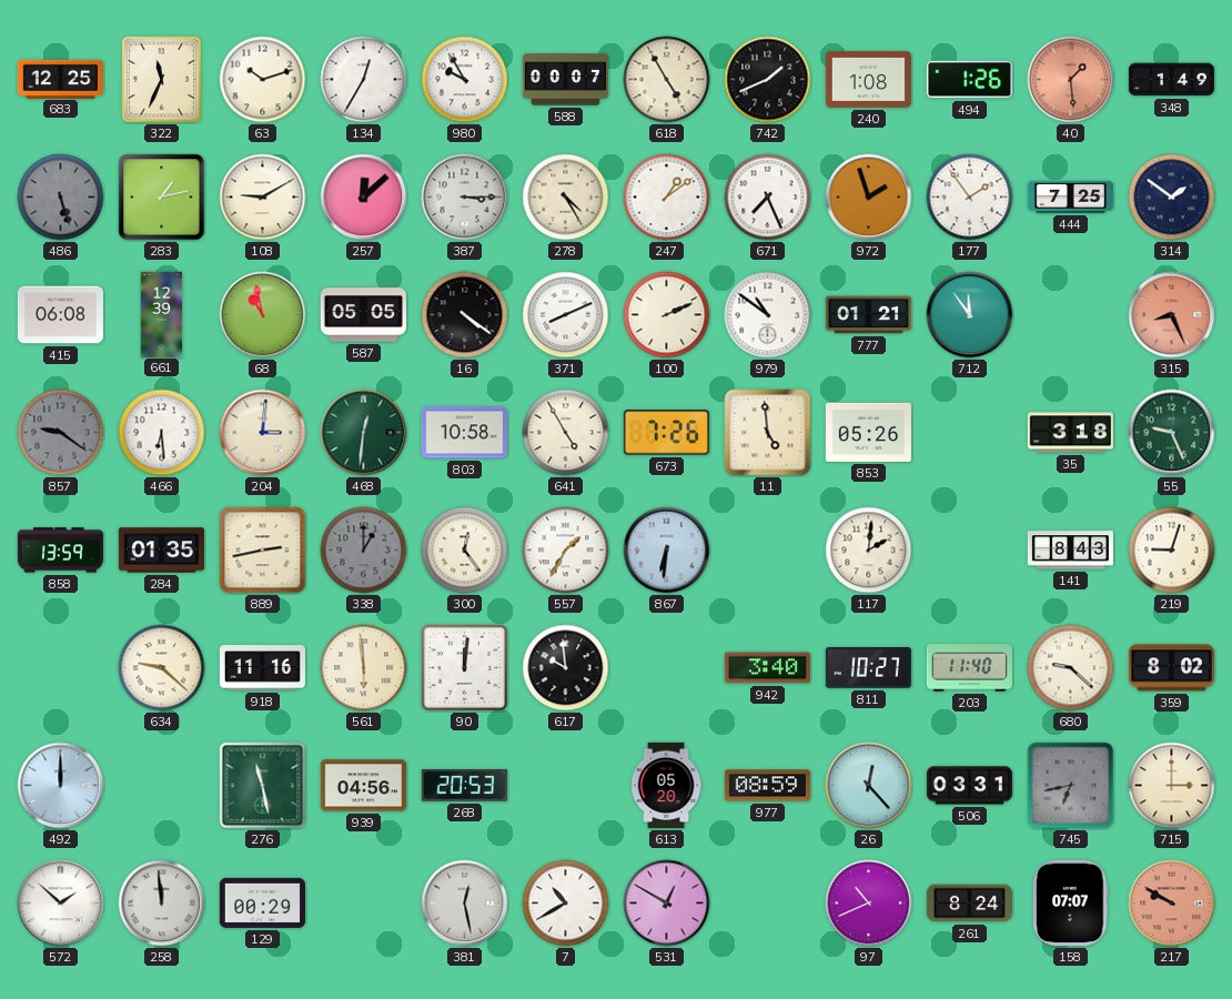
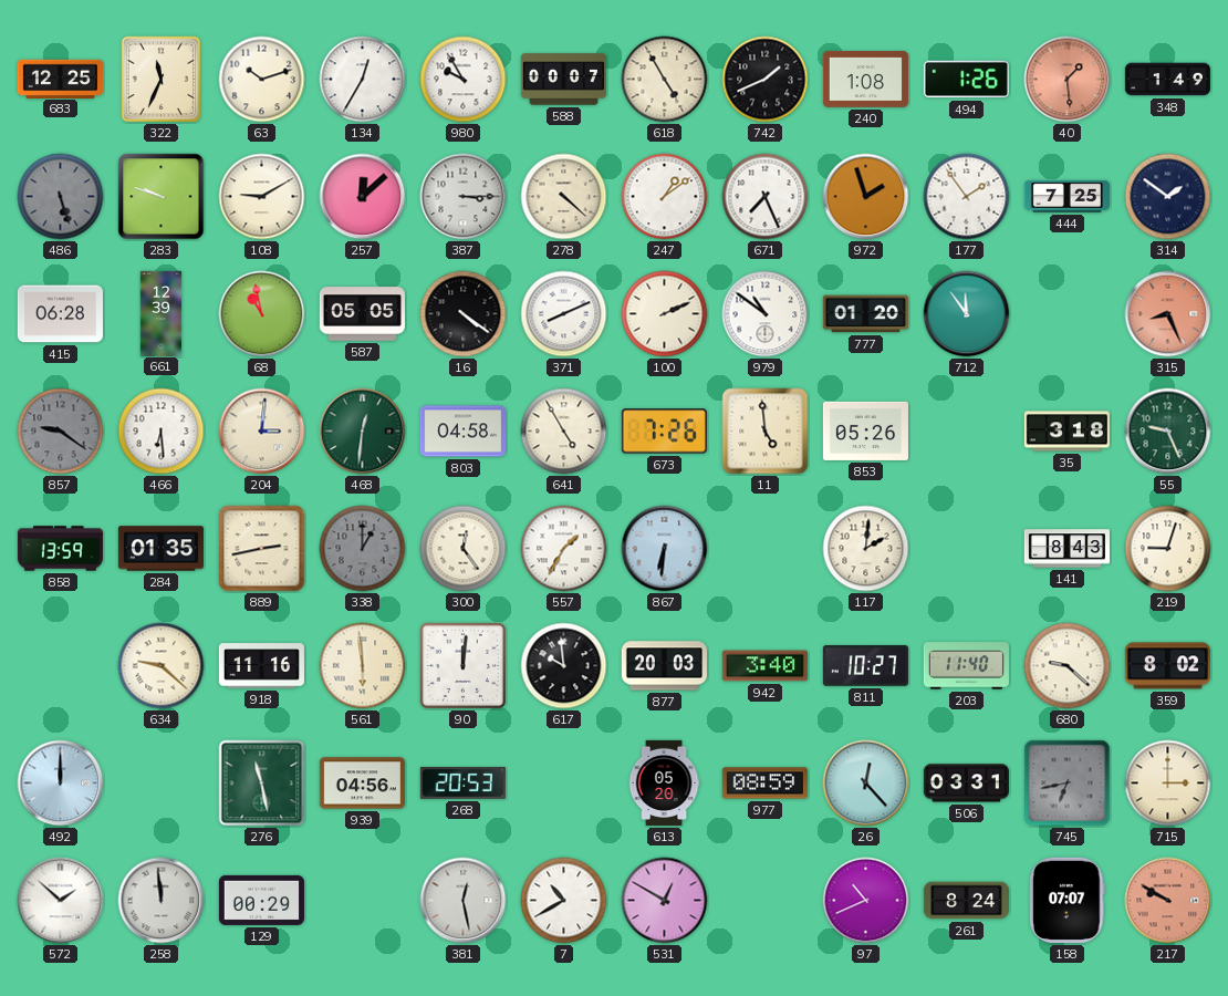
283: 1:13 -> 9:48
278: 4:25 -> 4:22
415: 06:08 -> 06:28
777: 01:21 -> 01:20
803: 10:58 -> 04:58
877: none -> 20:03
